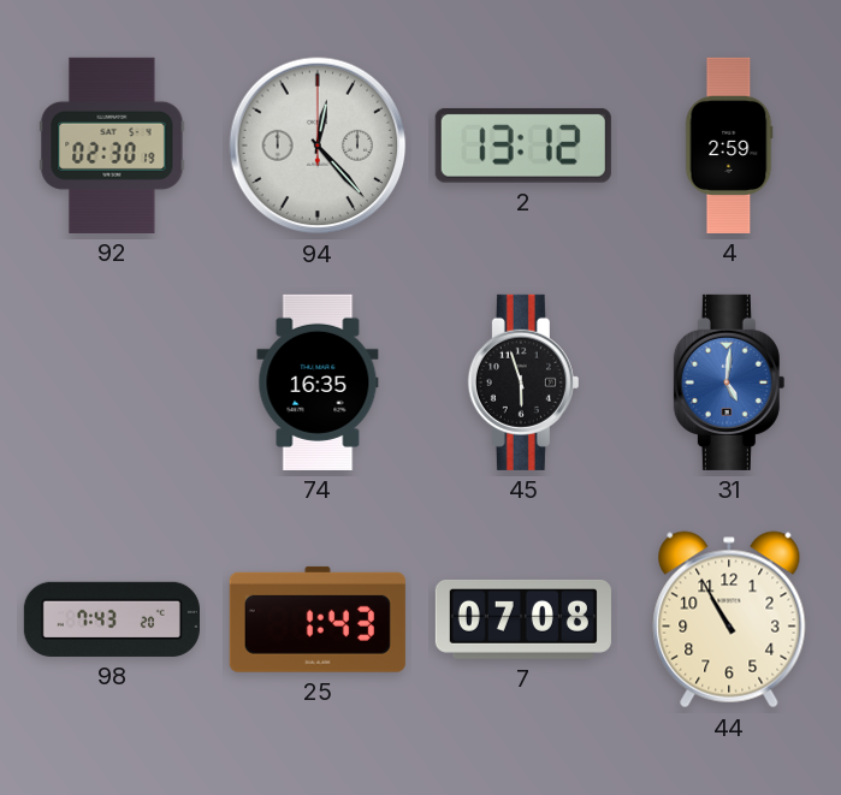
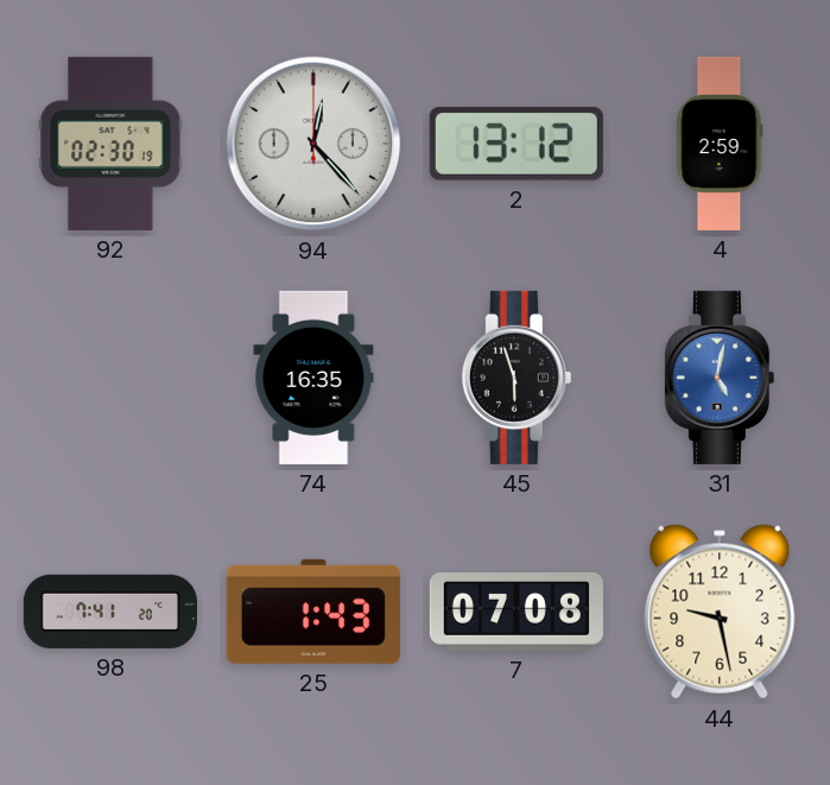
31: 5:01 -> 5:02
98: 7:43 -> 7:41
44: 10:55 -> 9:28
